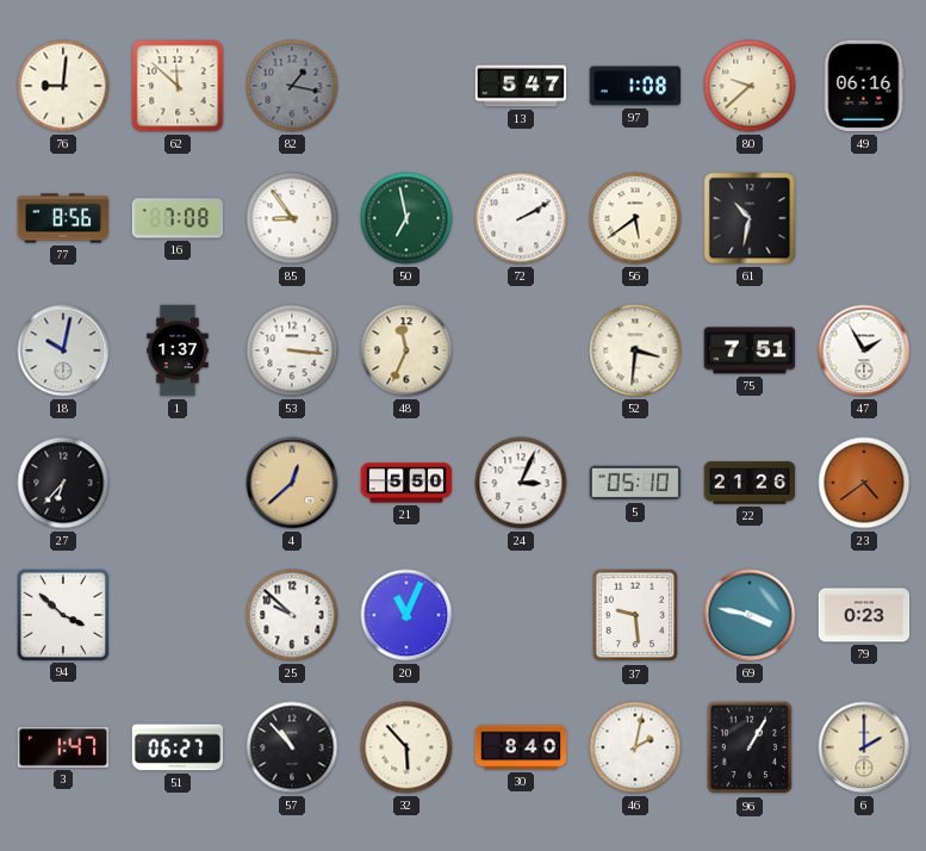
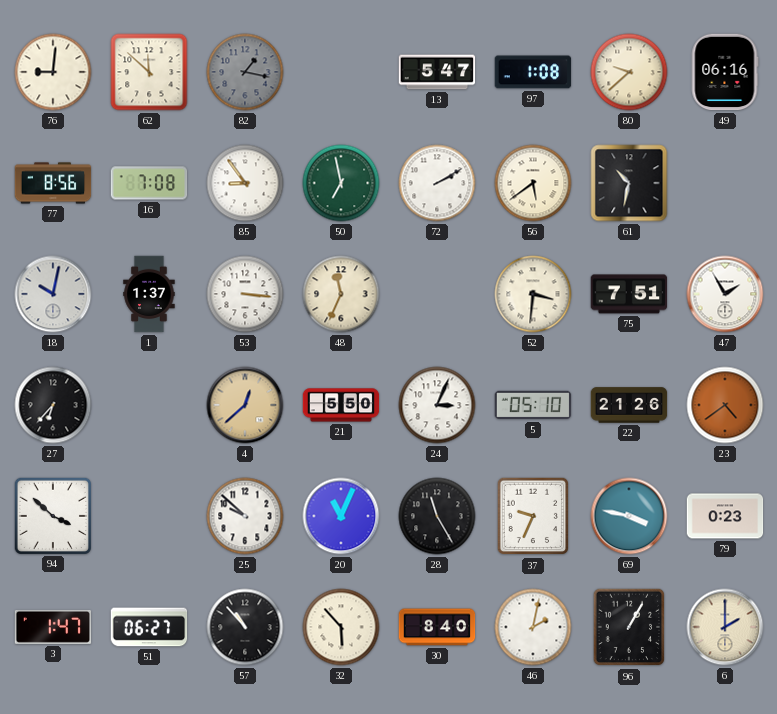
28: none -> 11:25
37: 9:29 -> 9:34
